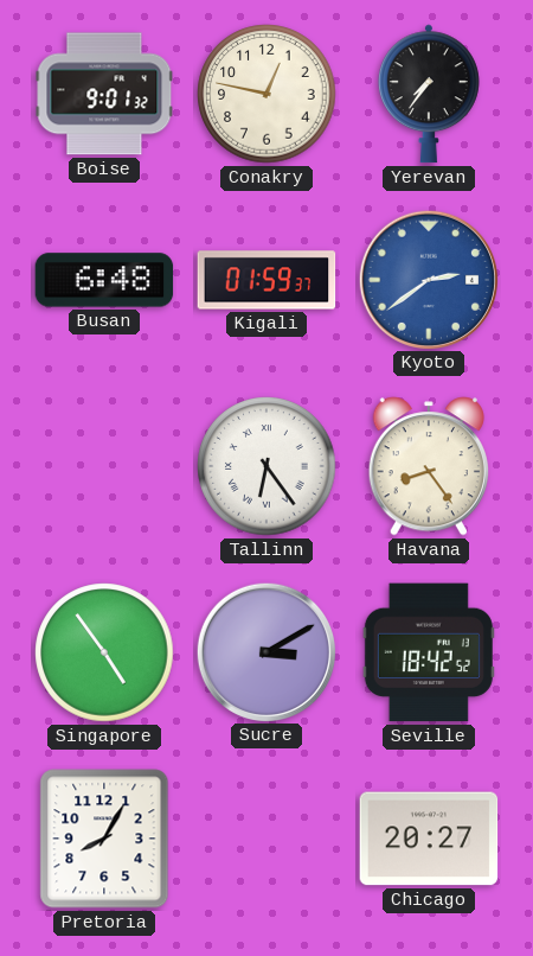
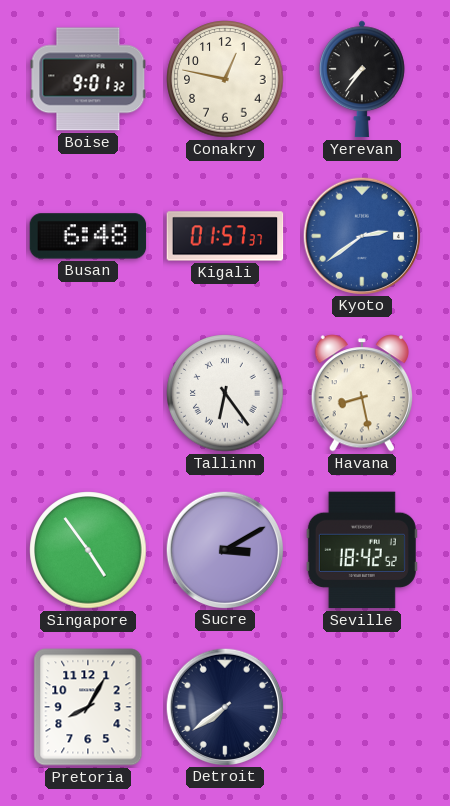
Kigali: 01:59 -> 01:57
Havana: 8:24 -> 8:28
Detroit: none -> 7:39
Chicago: 20:27 -> none
